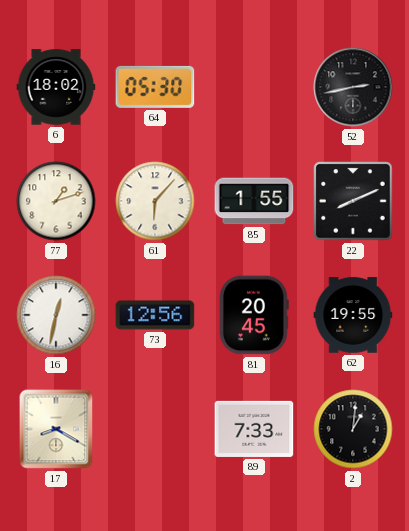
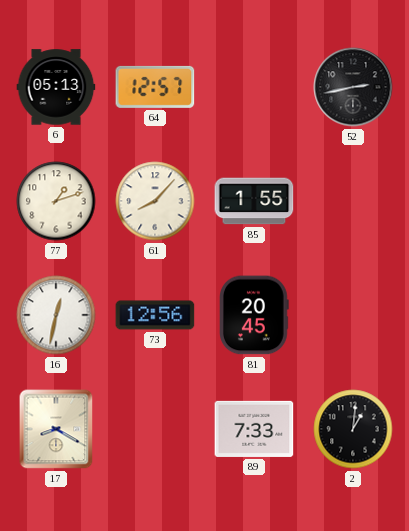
6: 18:02 -> 05:13
64: 05:30 -> 12:57
61: 6:07 -> 8:07
22: 8:11 -> none
62: 19:55 -> none
